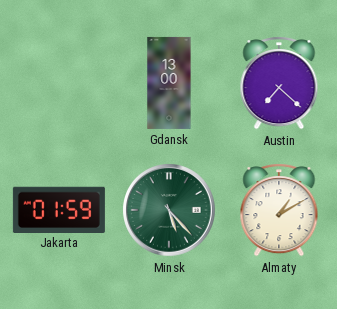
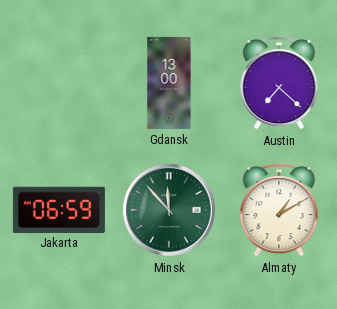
Jakarta: 01:59 -> 06:59
Minsk: 5:23 -> 11:53
